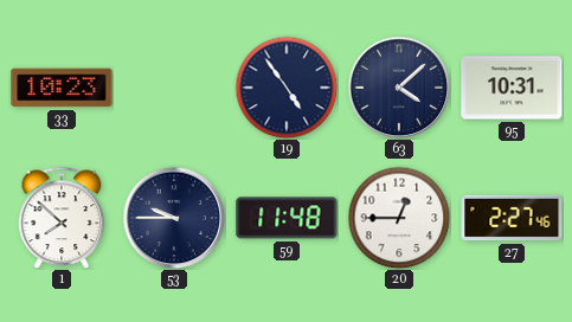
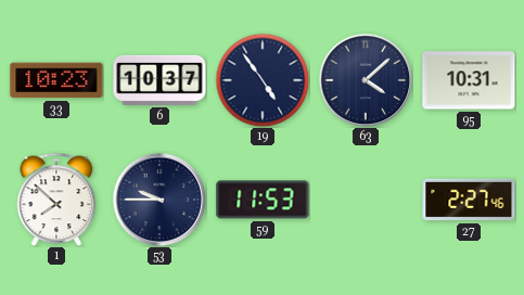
6: none -> 10:37
59: 11:48 -> 11:53
20: 12:45 -> none
